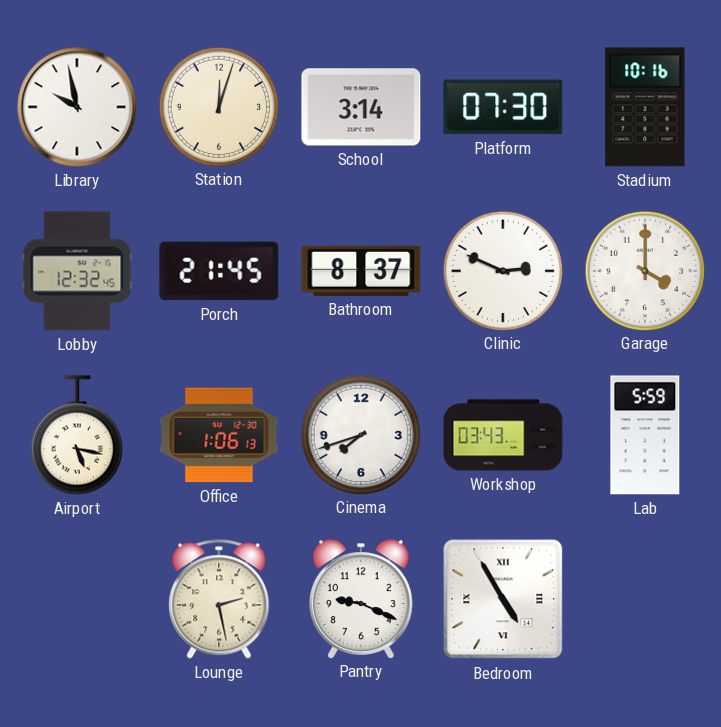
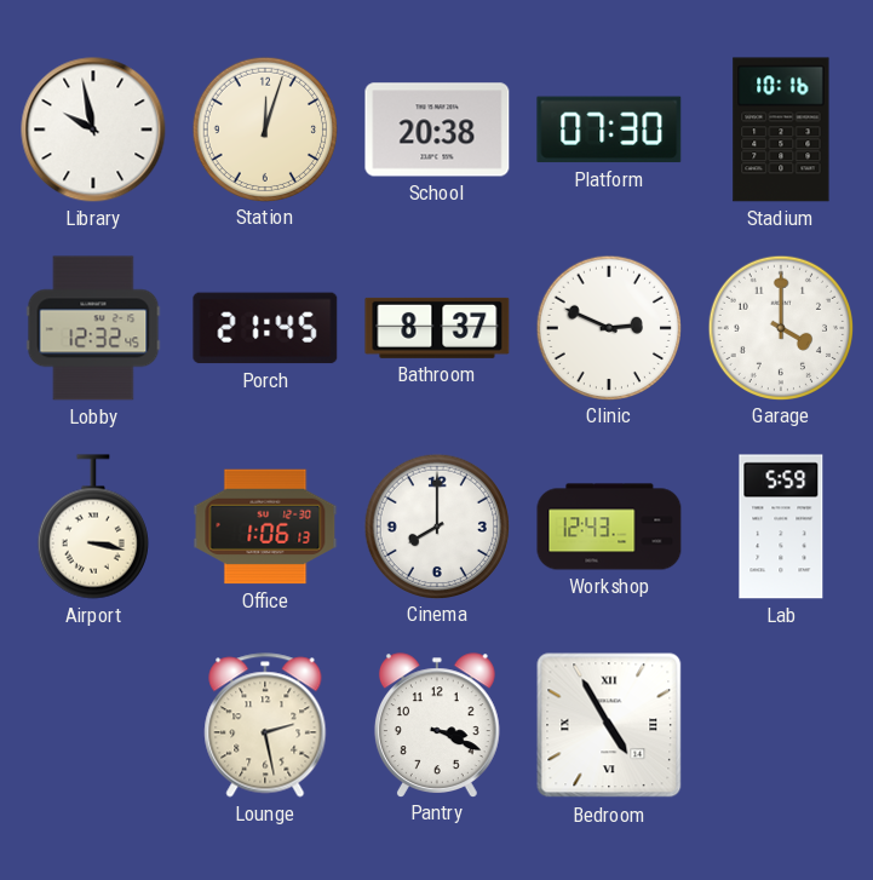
School: 3:14 -> 20:38
Airport: 5:17 -> 3:17
Cinema: 7:42 -> 8:00
Workshop: 03:43 -> 12:43
Pantry: 9:19 -> 3:19
